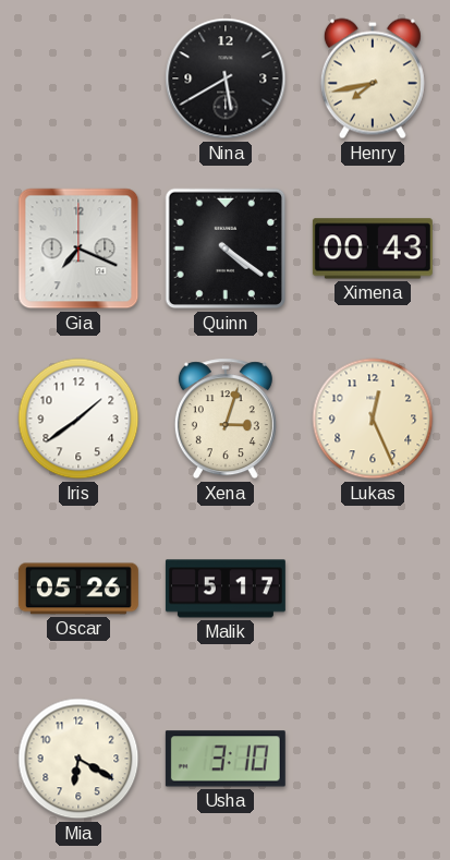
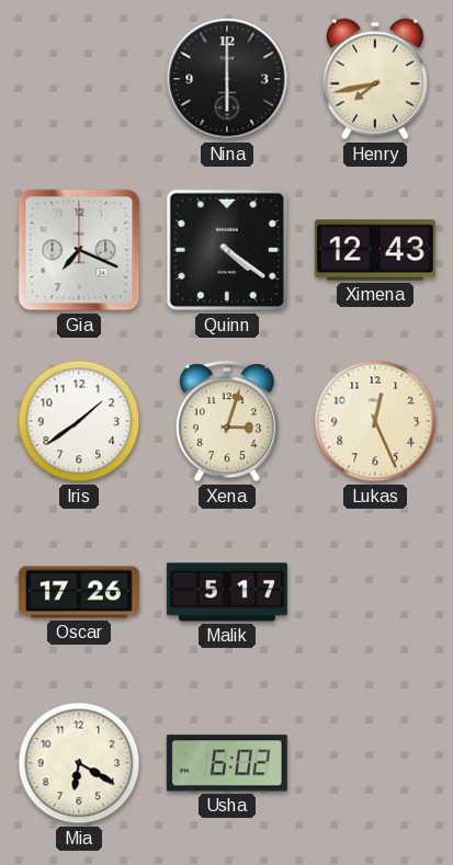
Nina: 5:40 -> 6:00
Ximena: 00:43 -> 12:43
Oscar: 05:26 -> 17:26
Usha: 3:10 -> 6:02
